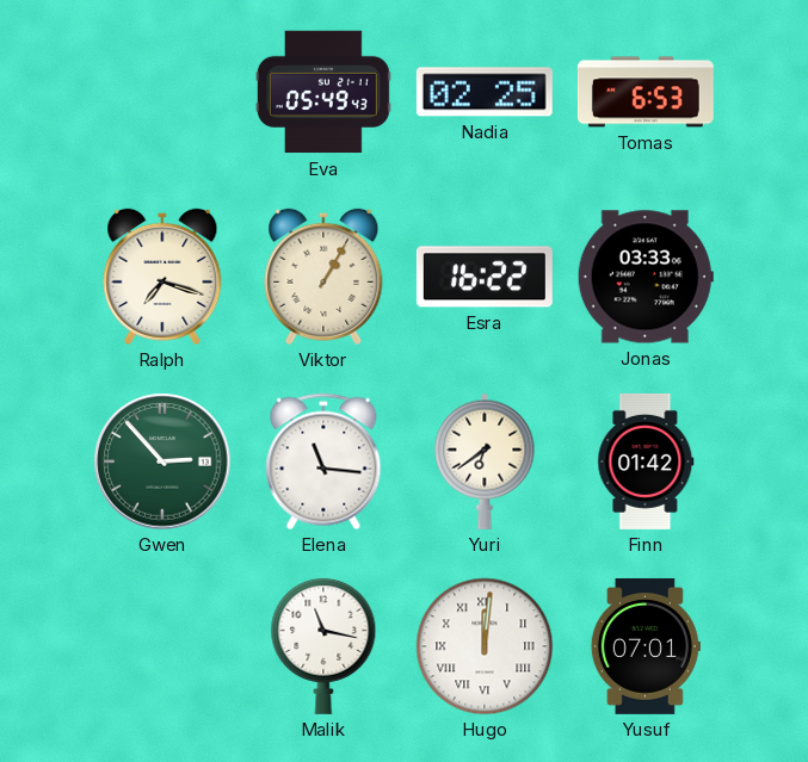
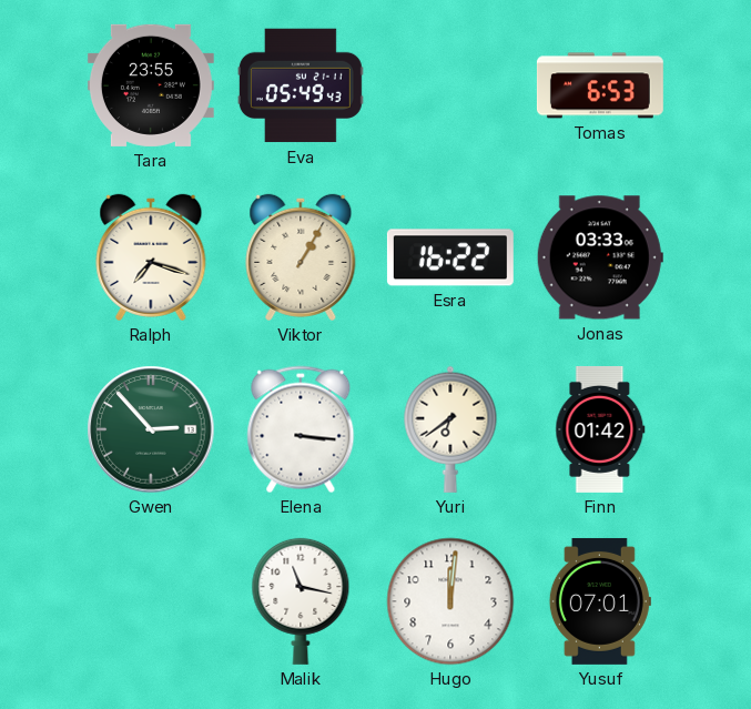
Tara: none -> 23:55
Nadia: 02:25 -> none
Elena: 11:16 -> 3:16
Hugo numerals: Roman -> Arabic
